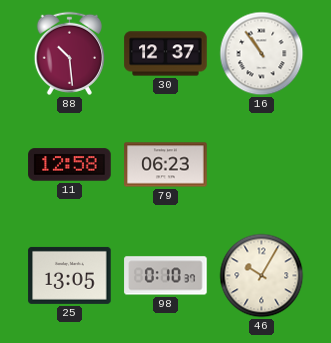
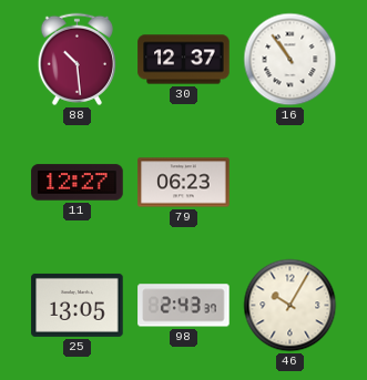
11: 12:58 -> 12:27
98: 0:10 -> 2:43
